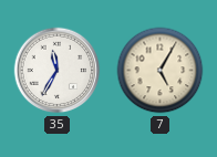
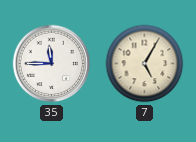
35: 11:35 -> 11:45
